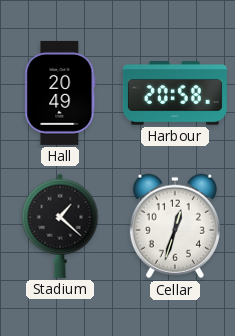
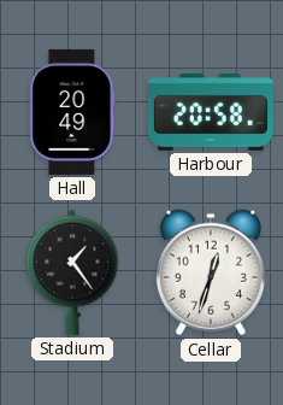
Stadium: 1:22 -> 1:24
